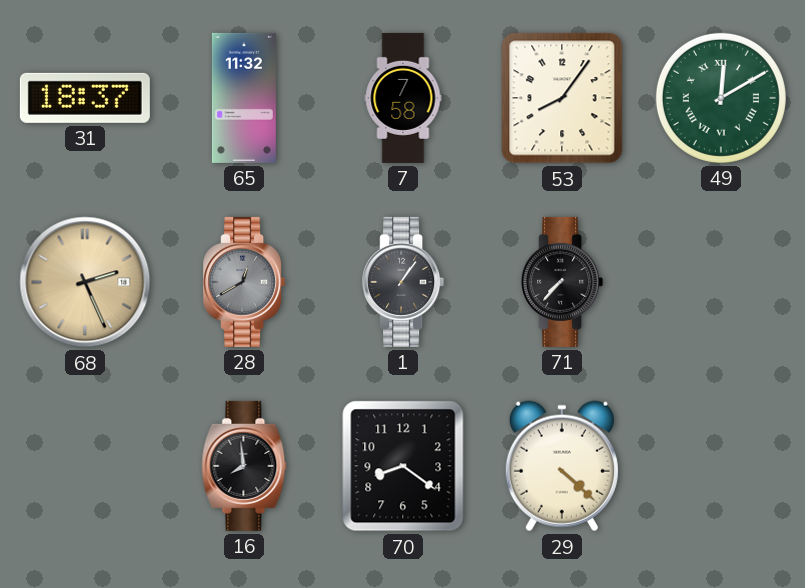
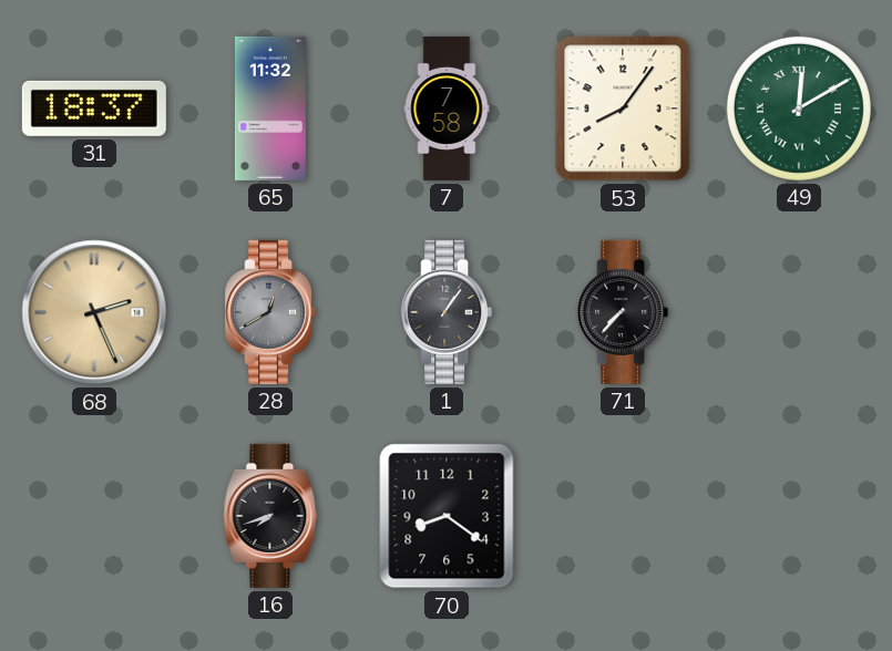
16: 7:59 -> 7:42
29: 4:22 -> none
